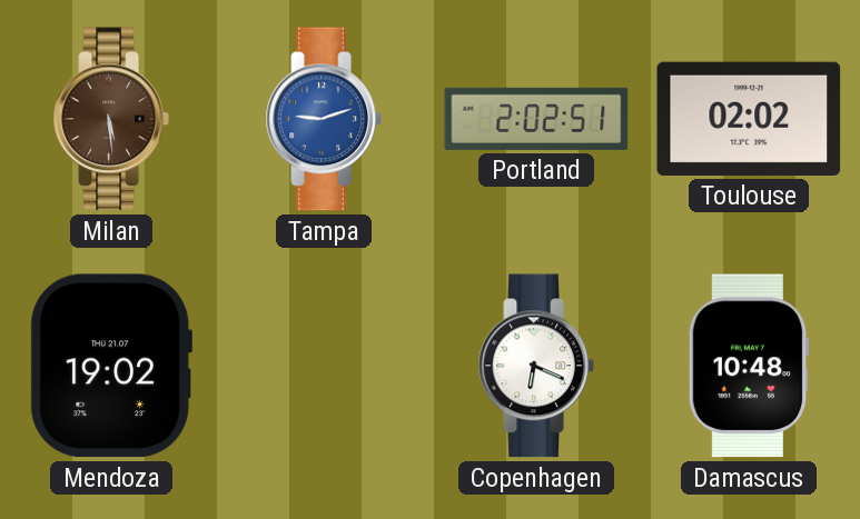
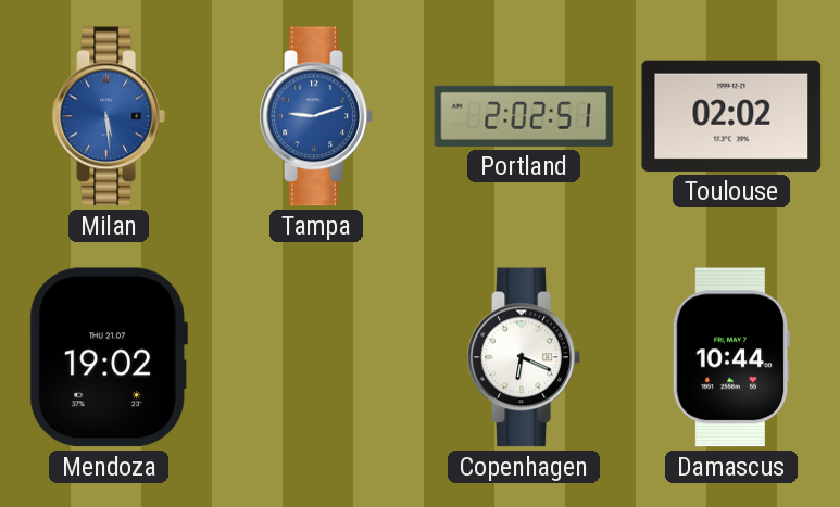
Milan dial: brown -> blue
Damascus: 10:48 -> 10:44
